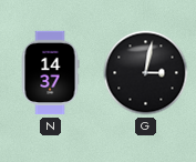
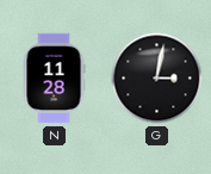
N: 14:37 -> 11:28
